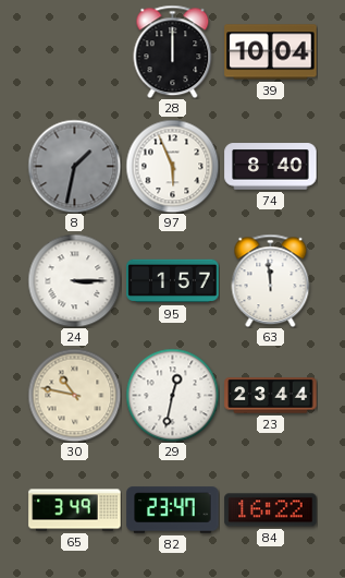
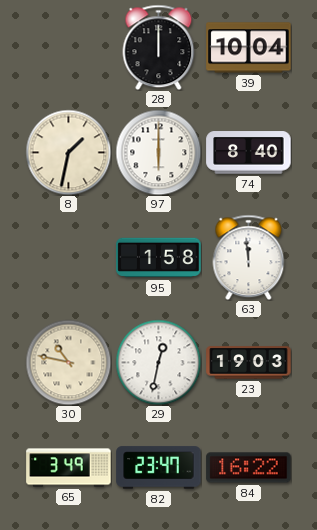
8 dial: grey -> cream
97: 5:56 -> 6:00
24: 3:15 -> none
95: 1:57 -> 1:58
23: 23:44 -> 19:03
